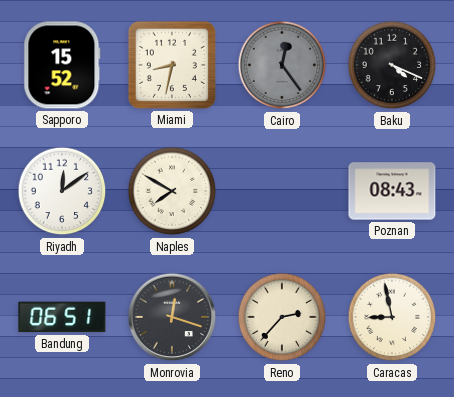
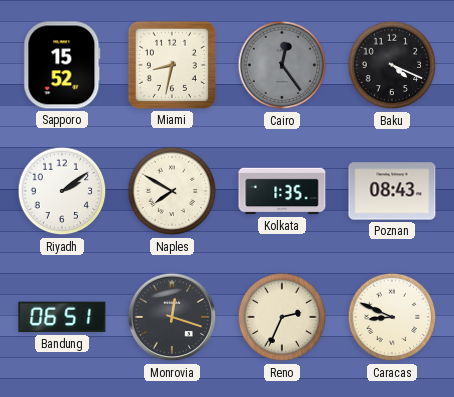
Riyadh: 12:09 -> 2:09
Kolkata: none -> 1:35
Reno: 2:37 -> 2:34
Caracas: 8:58 -> 8:49
